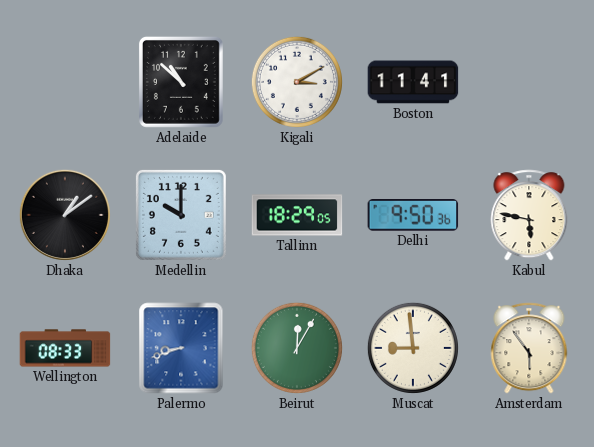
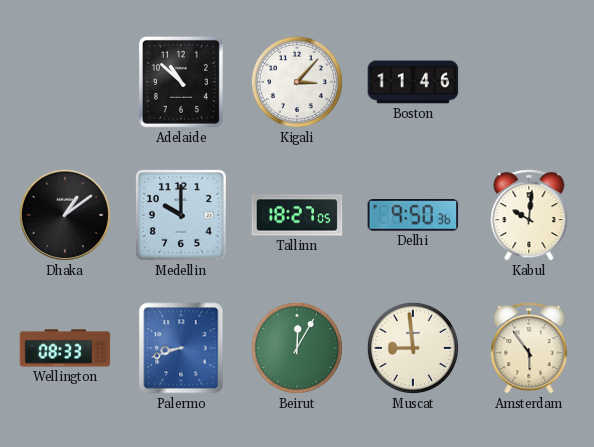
Kigali: 3:10 -> 3:07
Boston: 11:41 -> 11:46
Tallinn: 18:29 -> 18:27
Kabul: 5:47 -> 10:01
